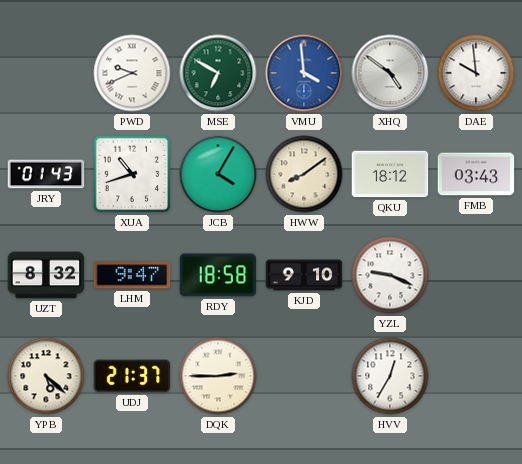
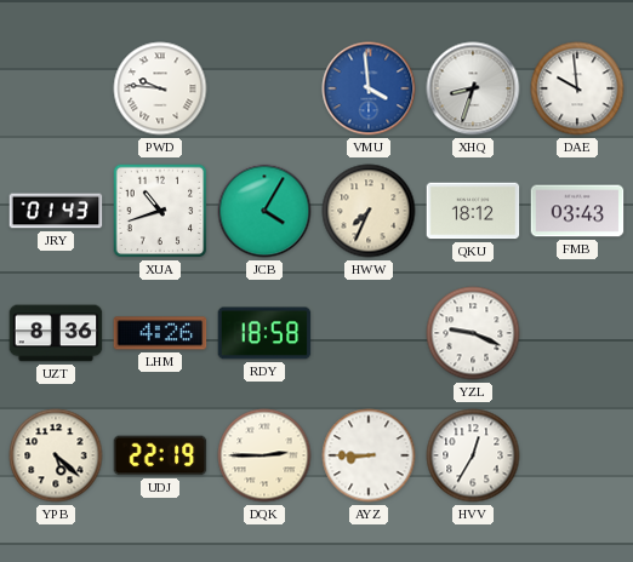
PWD: 9:41 -> 9:46
MSE: 6:50 -> none
XHQ: 4:51 -> 8:33
HWW: 8:09 -> 7:34
UZT: 8:32 -> 8:36
LHM: 9:47 -> 4:26
KJD: 9:10 -> none
UDJ: 21:37 -> 22:19
AYZ: none -> 8:45
